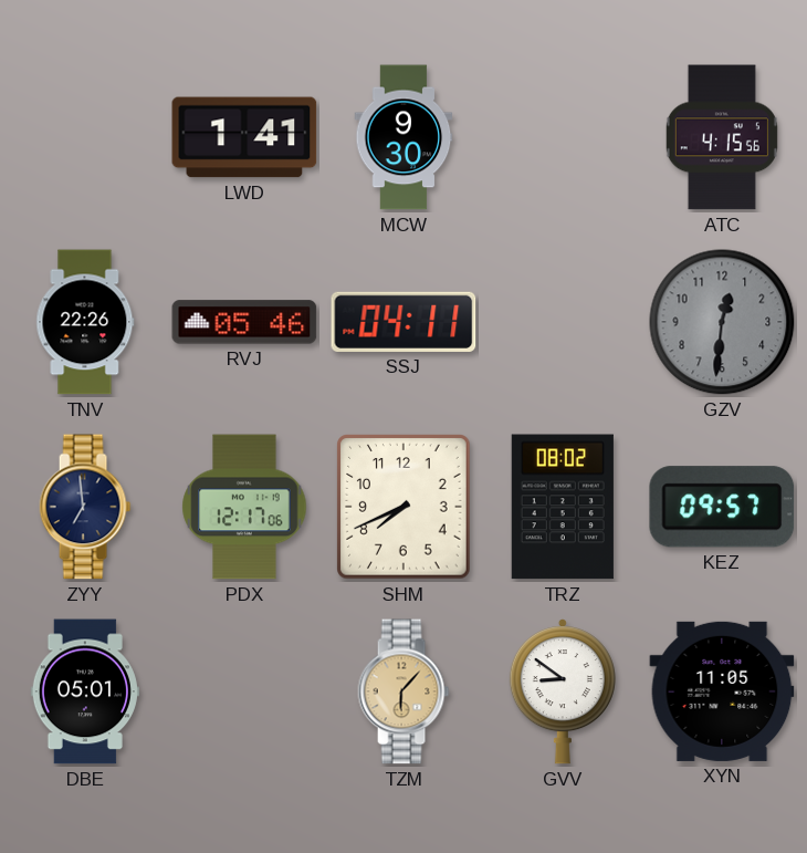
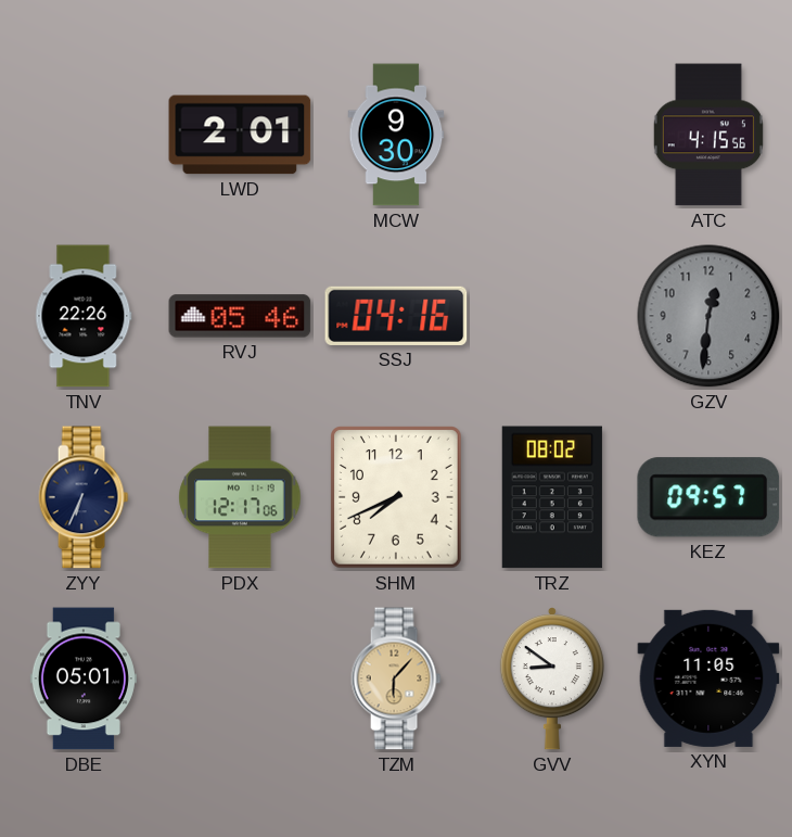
LWD: 1:41 -> 2:01
SSJ: 04:11 -> 04:16
ZYY: 6:59 -> 6:34
